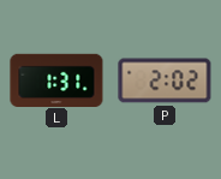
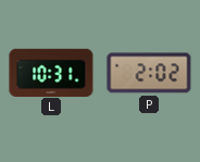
L: 1:31 -> 10:31
